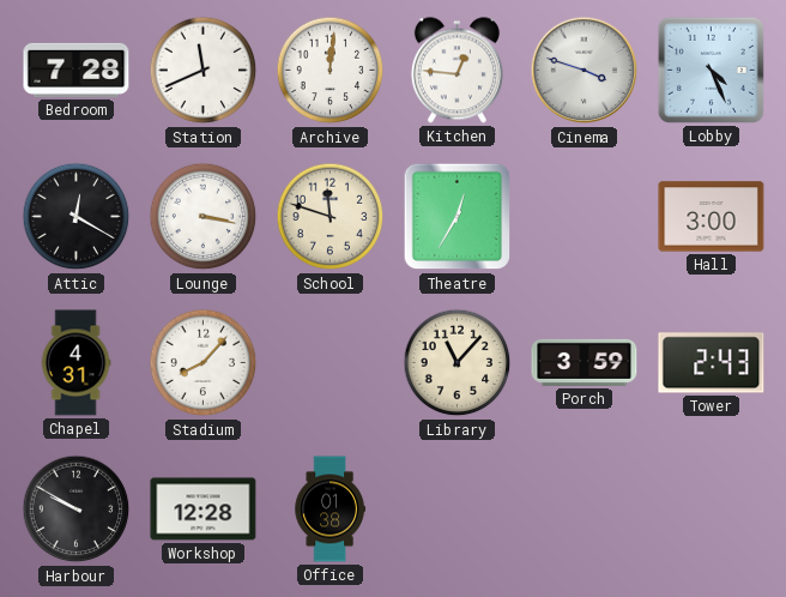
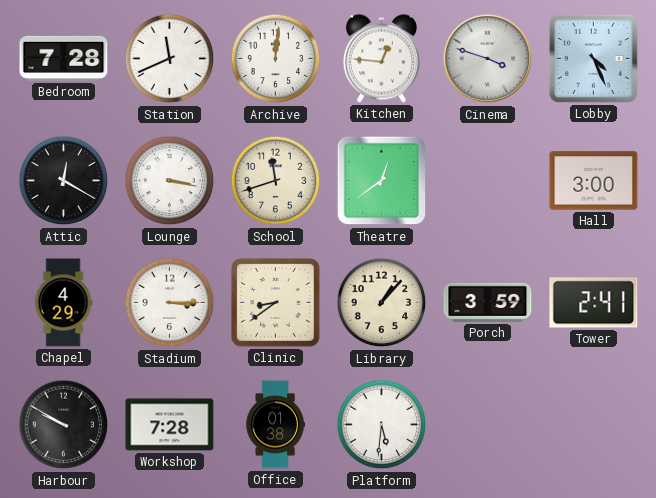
School: 11:48 -> 11:42
Theatre: 12:35 -> 12:39
Chapel: 4:31 -> 4:29
Stadium: 8:07 -> 3:15
Clinic: none -> 8:39
Library: 11:07 -> 1:07
Tower: 2:43 -> 2:41
Workshop: 12:28 -> 7:28
Platform: none -> 5:31
